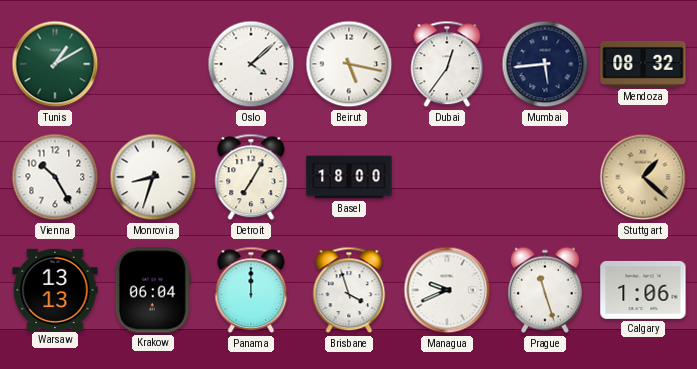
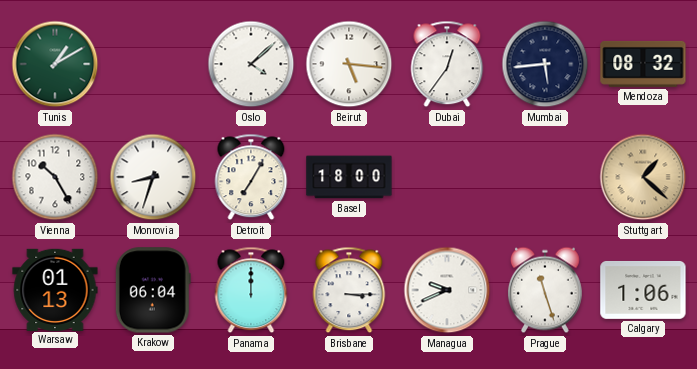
Beirut: 5:17 -> 5:16
Warsaw: 13:13 -> 01:13
Brisbane: 3:57 -> 3:15
